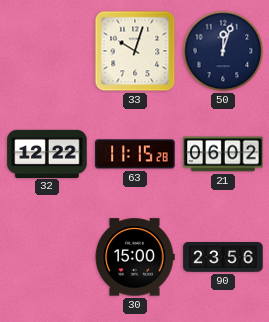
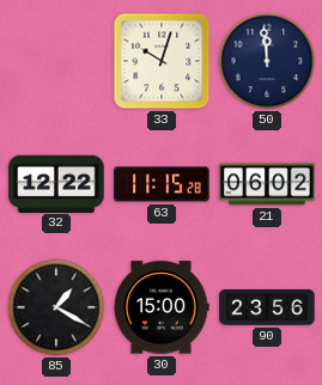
50: 12:03 -> 11:59
85: none -> 1:20
